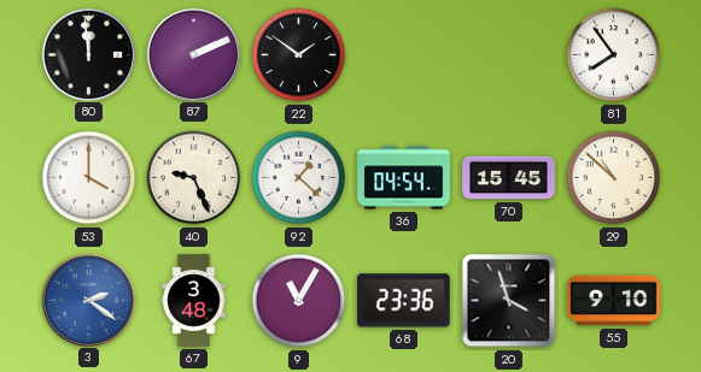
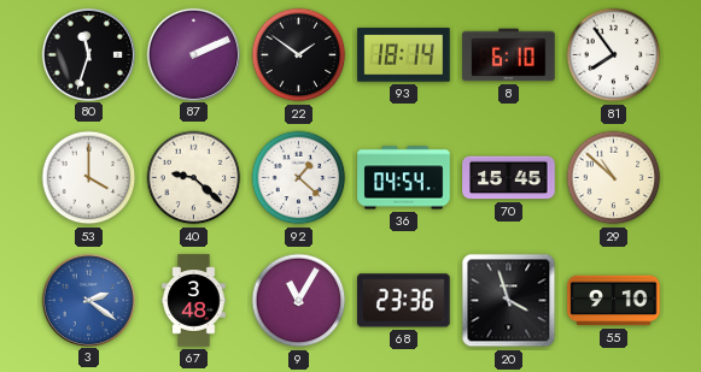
80: 11:59 -> 11:33
93: none -> 18:14
8: none -> 6:10
40: 9:26 -> 9:22
